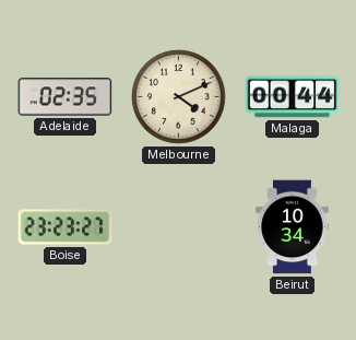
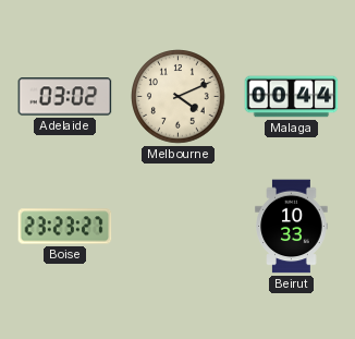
Adelaide: 02:35 -> 03:02
Beirut: 10:34 -> 10:33
